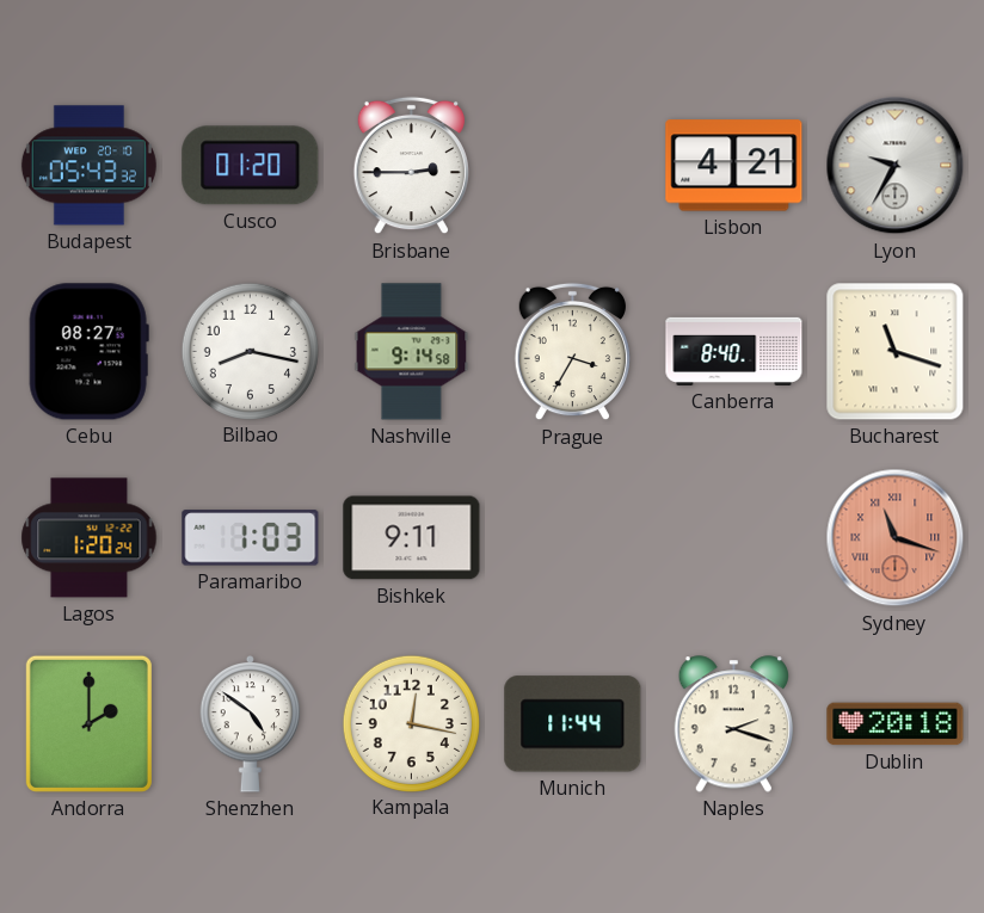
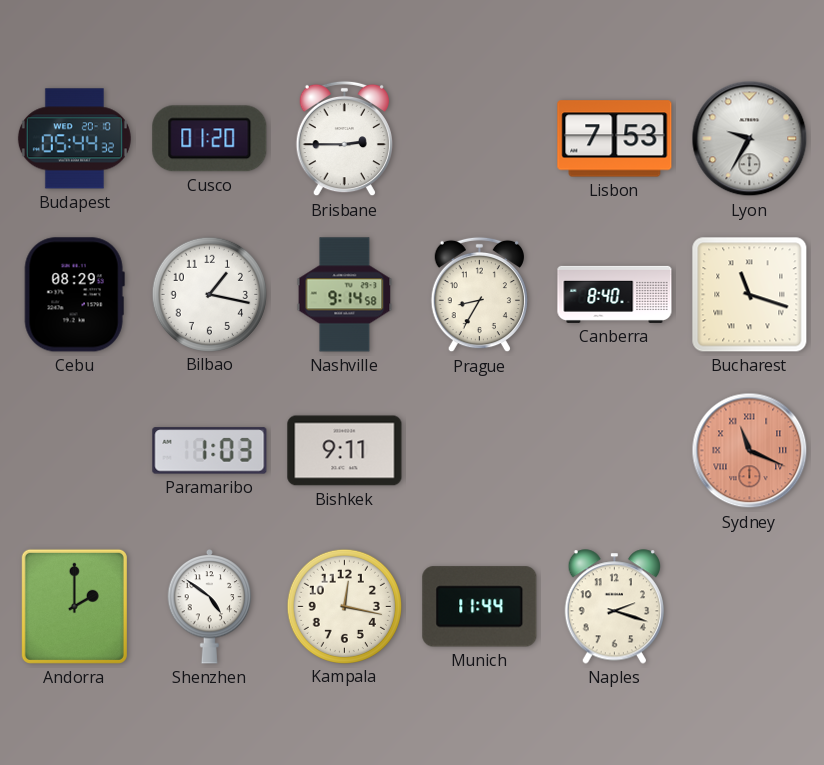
Budapest: 05:43 -> 05:44
Lisbon: 4:21 -> 7:53
Cebu: 08:27 -> 08:29
Bilbao: 8:17 -> 1:17
Prague: 3:35 -> 8:35
Lagos: 1:20 -> none
Sydney: 11:18 -> 11:19
Dublin: 20:18 -> none
